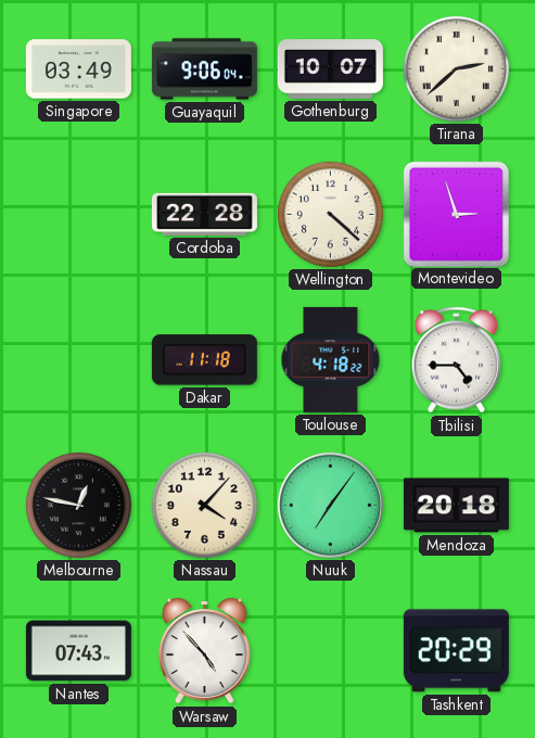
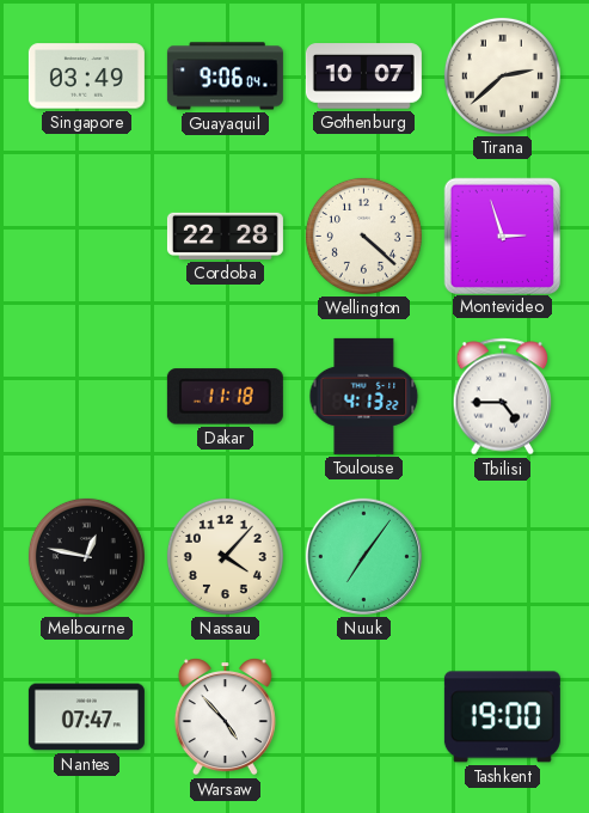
Toulouse: 4:18 -> 4:13
Mendoza: 20:18 -> none
Nantes: 07:43 -> 07:47
Tashkent: 20:29 -> 19:00
